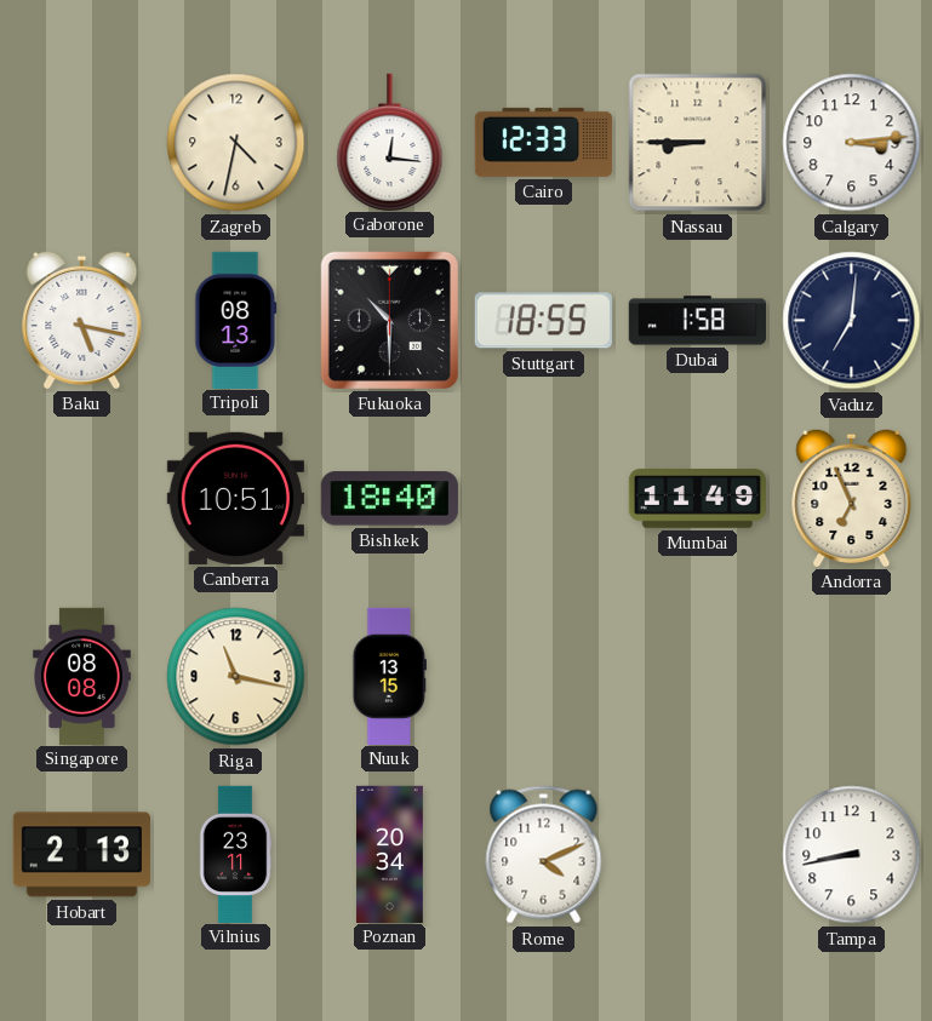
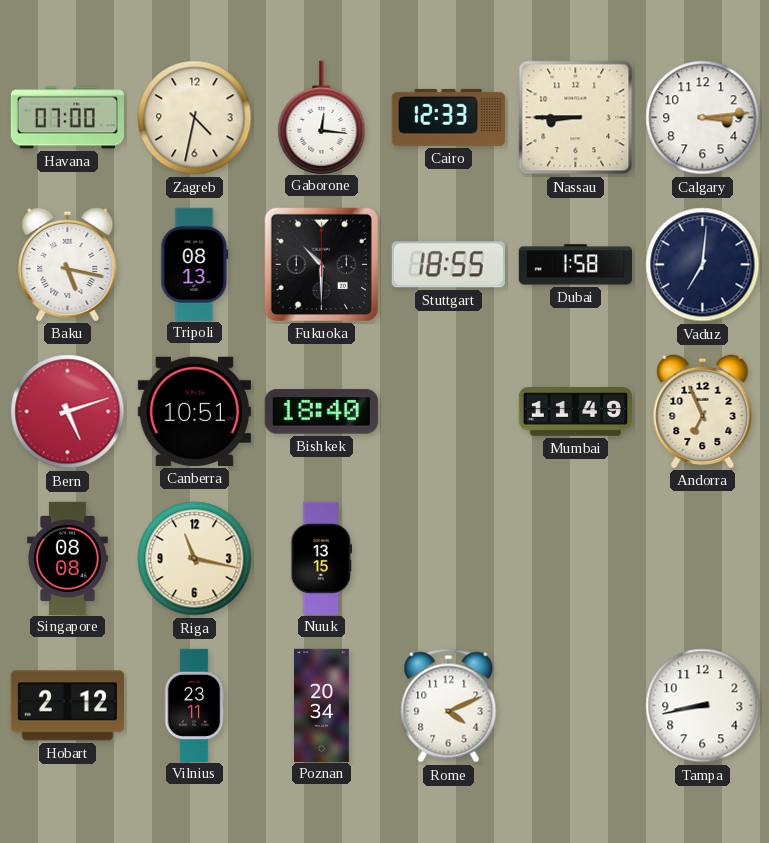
Havana: none -> 07:00
Bern: none -> 5:12
Hobart: 2:13 -> 2:12
